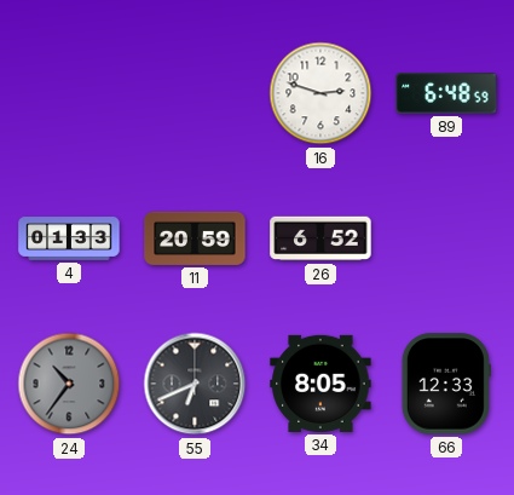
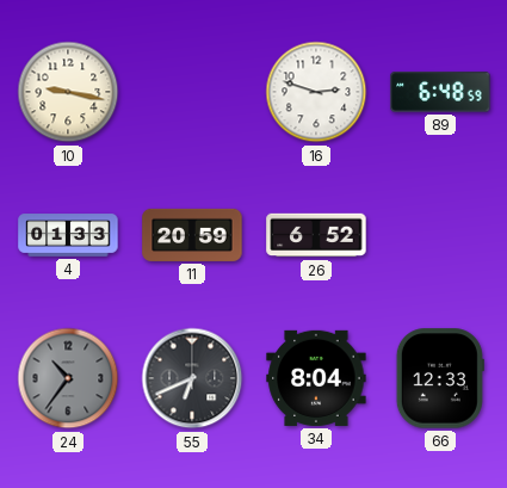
10: none -> 9:17
34: 8:05 -> 8:04
